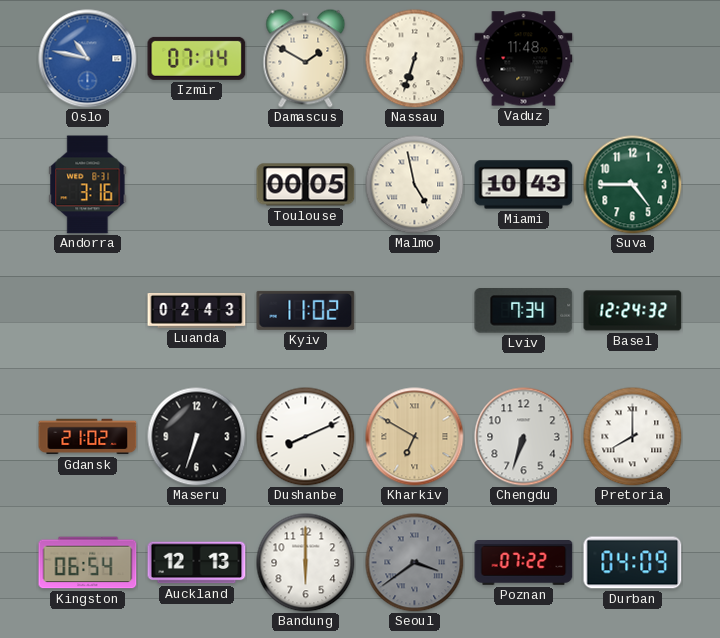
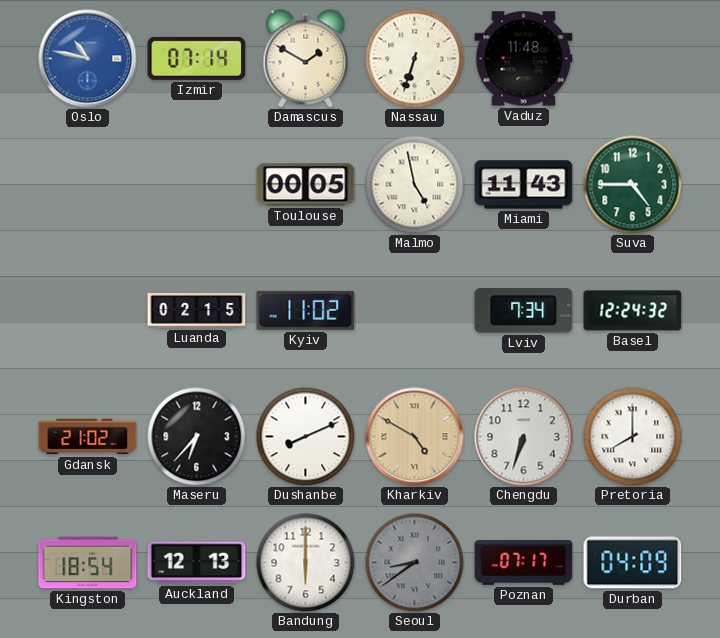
Andorra: 3:16 -> none
Miami: 10:43 -> 11:43
Luanda: 02:43 -> 02:15
Maseru: 6:33 -> 6:37
Kharkiv: 6:50 -> 4:50
Kingston: 06:54 -> 18:54
Seoul: 3:39 -> 8:39
Poznan: 07:22 -> 07:17
